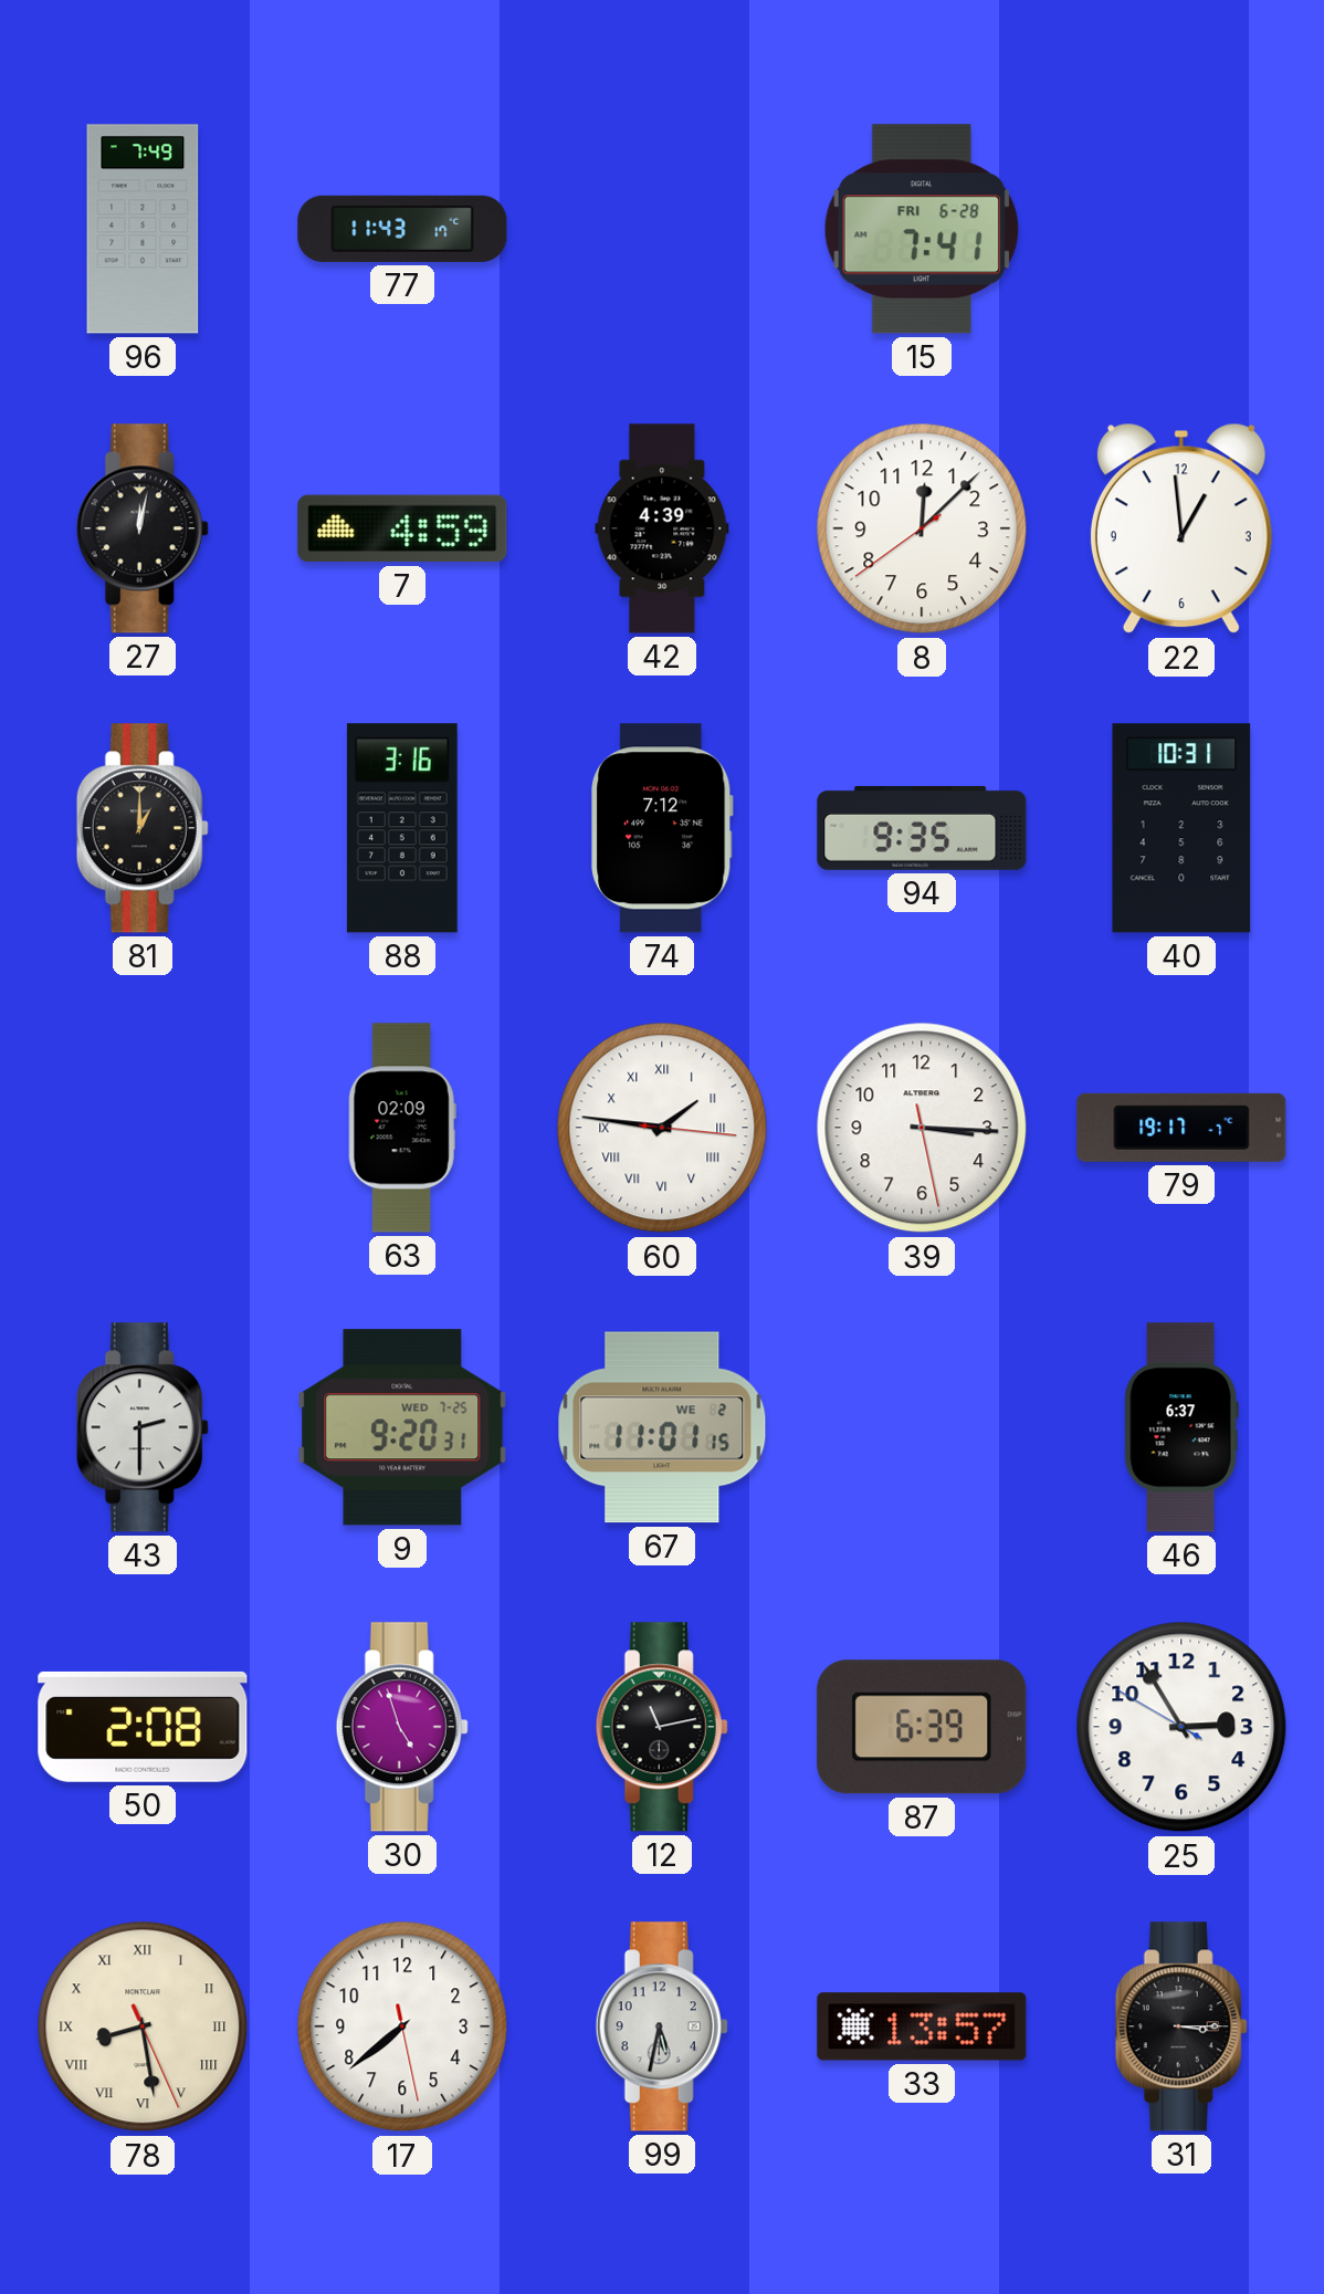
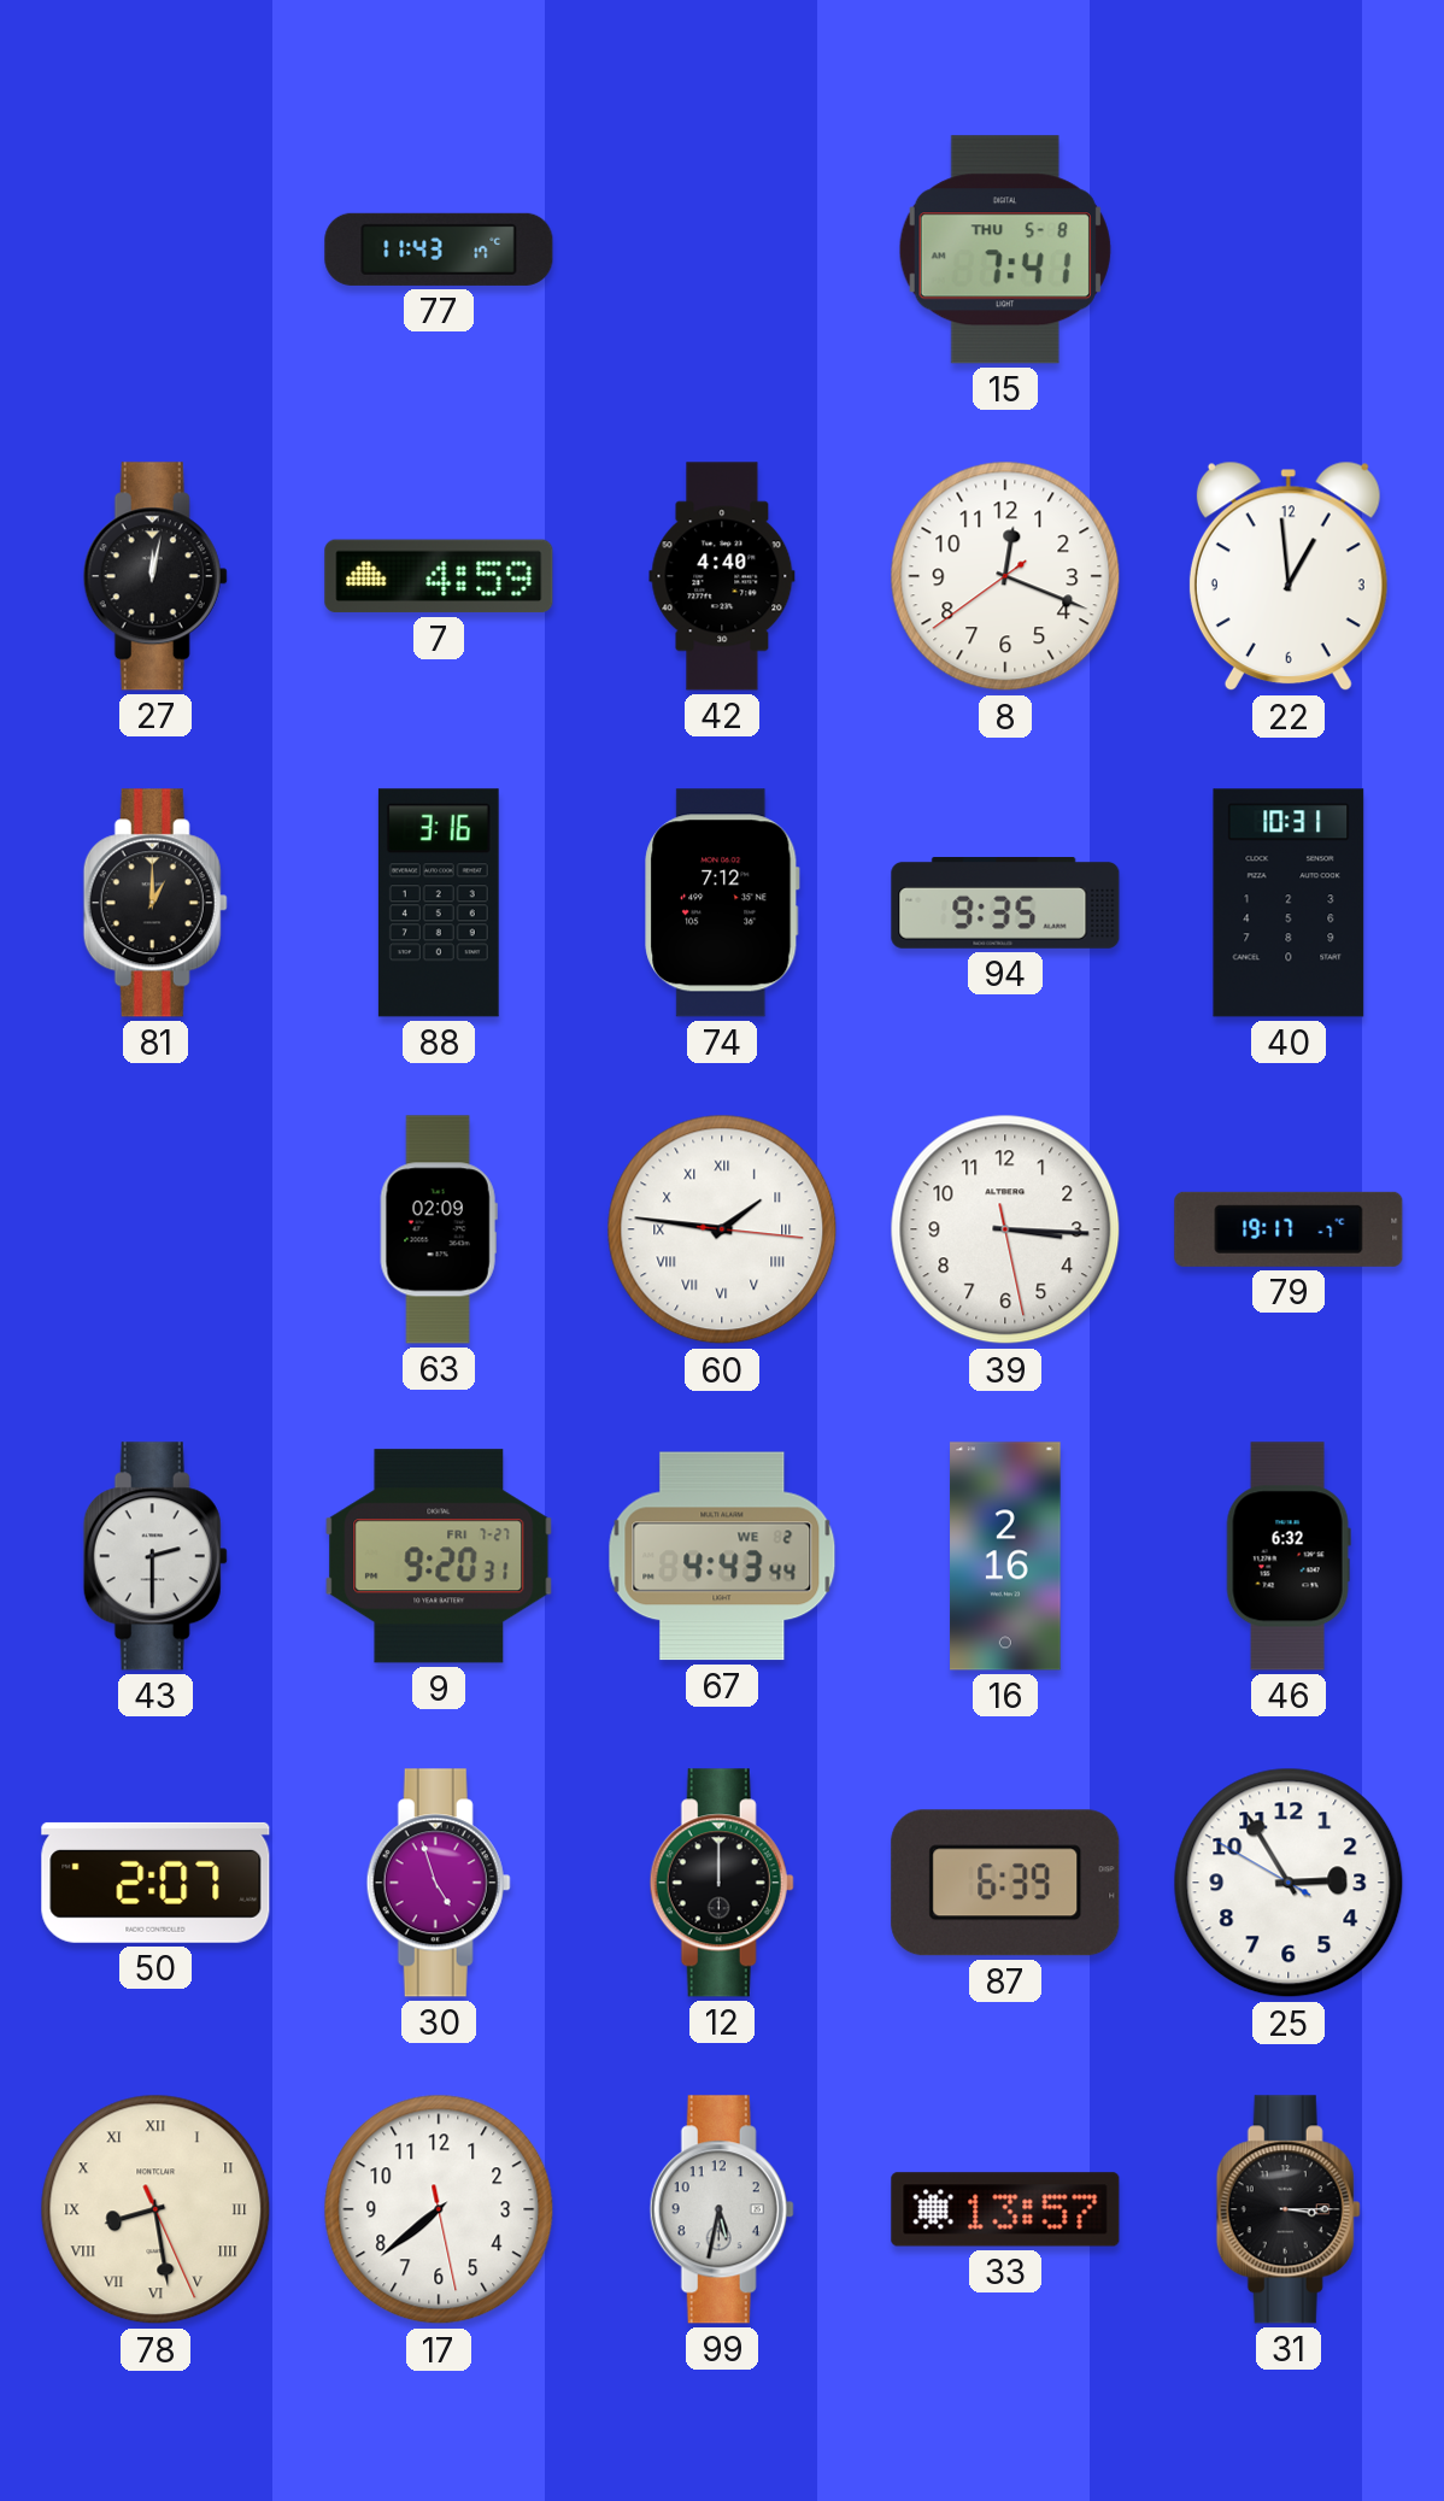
96: 7:49 -> none
15 date: FRI 6-28 -> THU 5-8
42: 4:39 -> 4:40
8: 12:07 -> 12:18
9 date: WED 7-25 -> FRI 7-27
67: 11:01 -> 4:43
16: none -> 2:16
46: 6:37 -> 6:32
50: 2:08 -> 2:07
12: 11:13 -> 12:00
